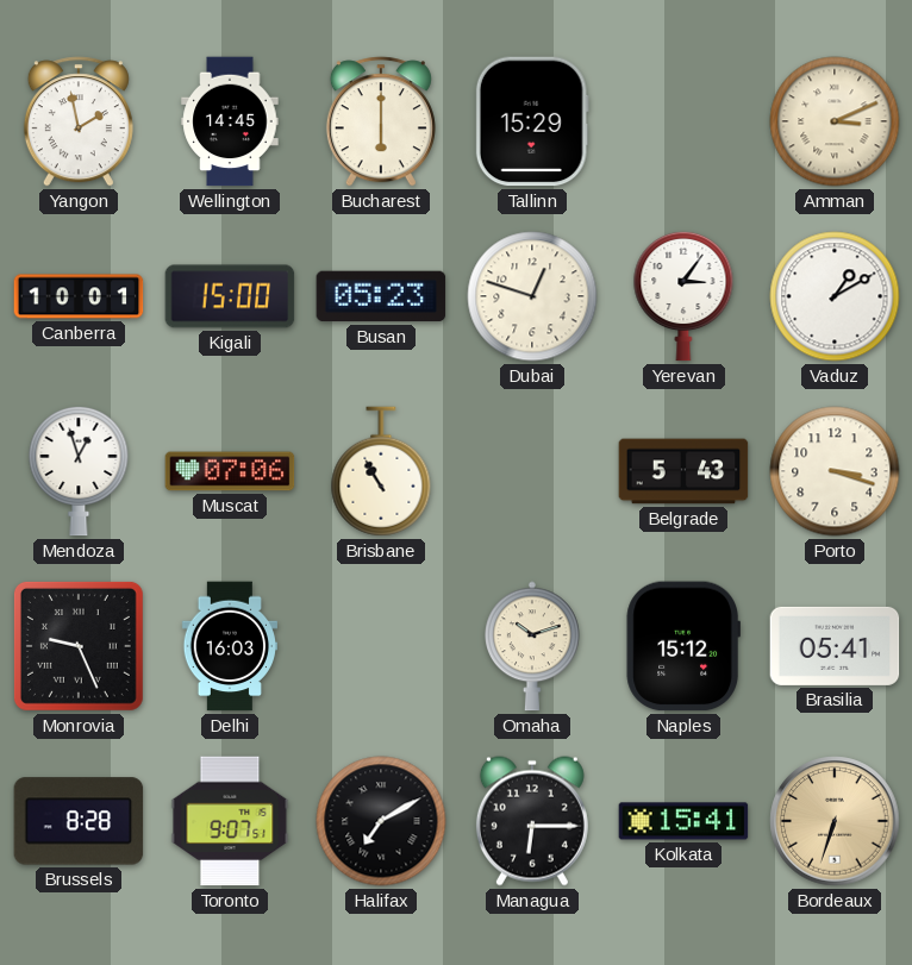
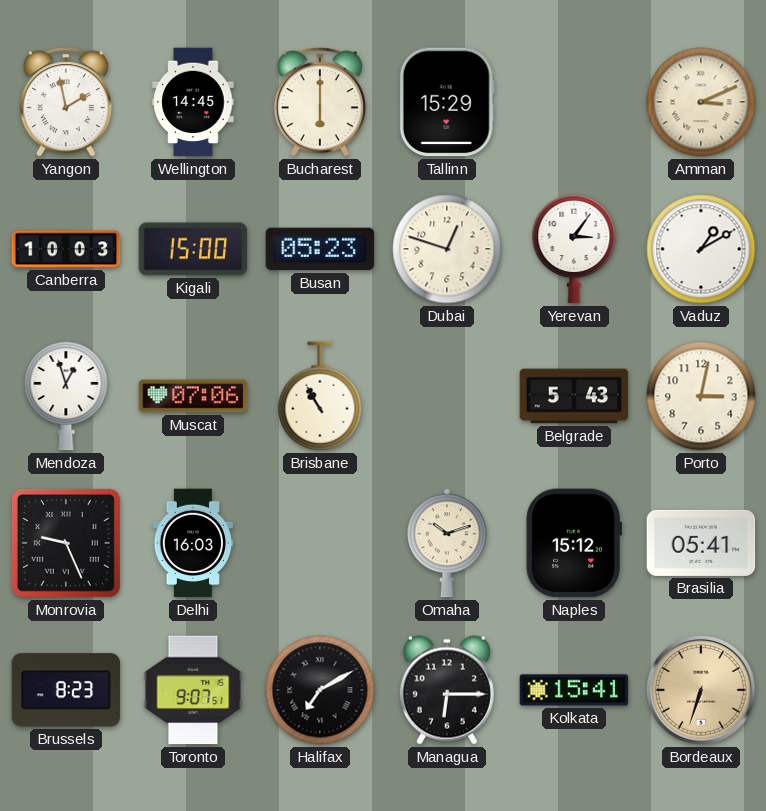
Canberra: 10:01 -> 10:03
Porto: 3:18 -> 3:02
Brussels: 8:28 -> 8:23
